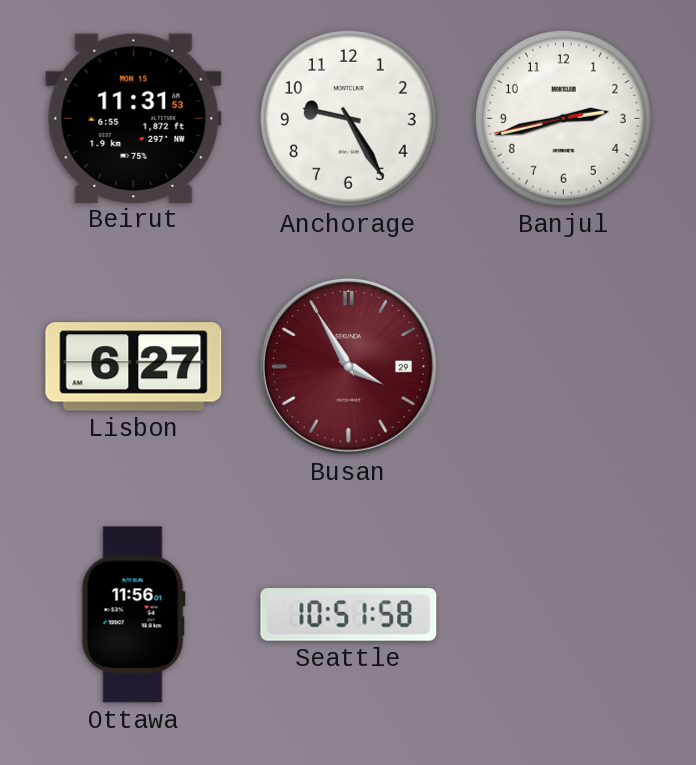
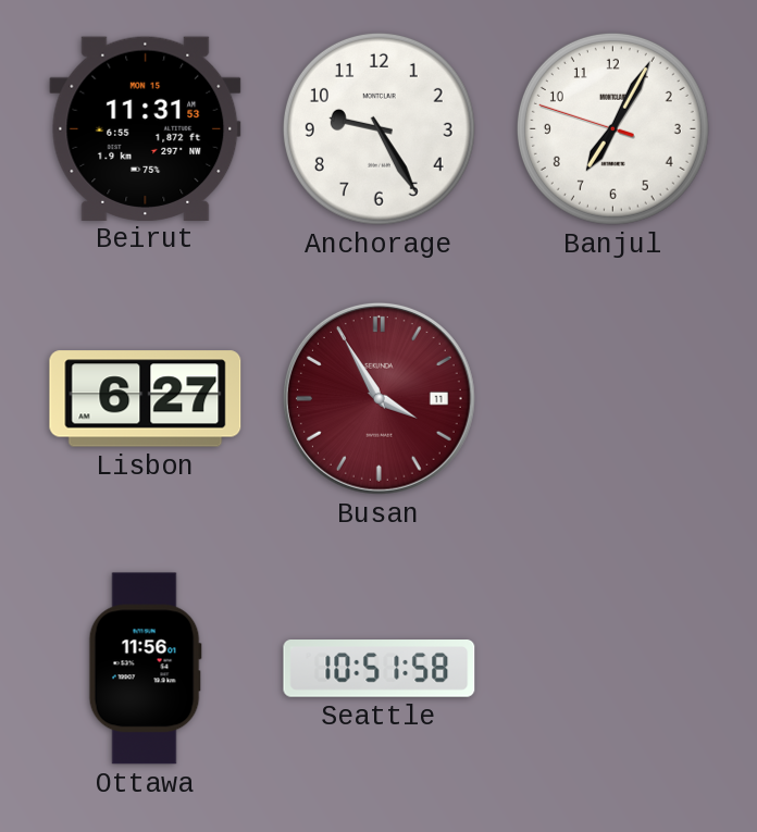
Banjul: 2:42 -> 7:04
Busan date: 29 -> 11
